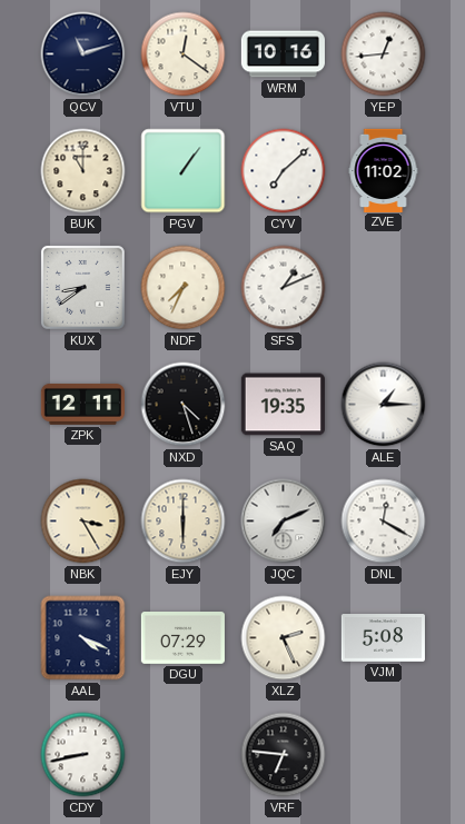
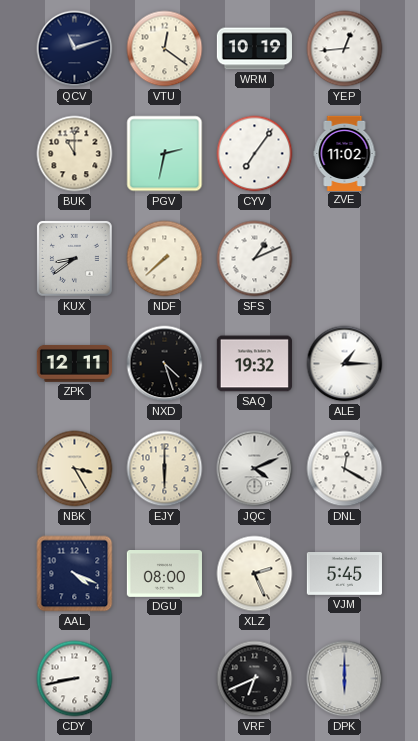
WRM: 10:16 -> 10:19
PGV: 1:06 -> 2:32
CYV: 7:08 -> 7:06
NDF: 7:34 -> 7:38
SAQ: 19:35 -> 19:32
JQC: 7:11 -> 4:11
DGU: 07:29 -> 08:00
VJM: 5:08 -> 5:45
VRF: 6:46 -> 6:41
DPK: none -> 6:00
